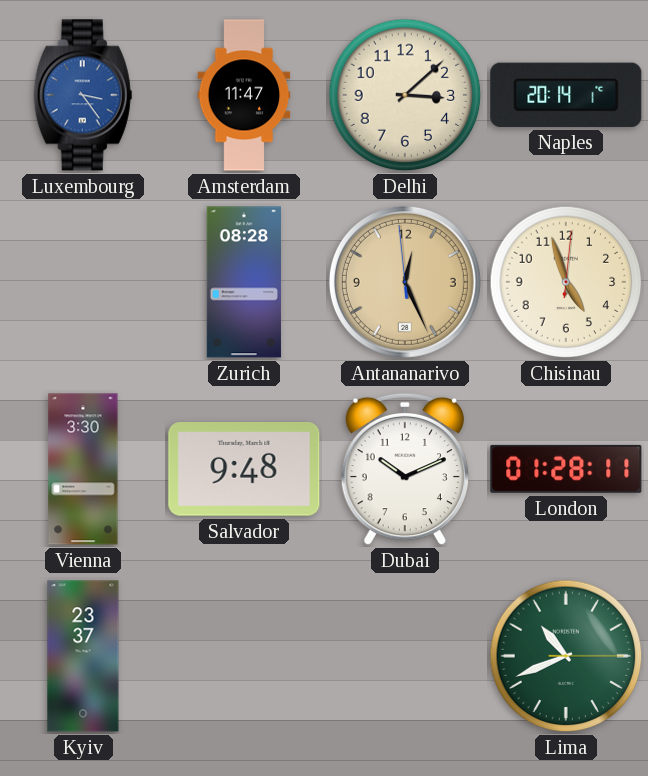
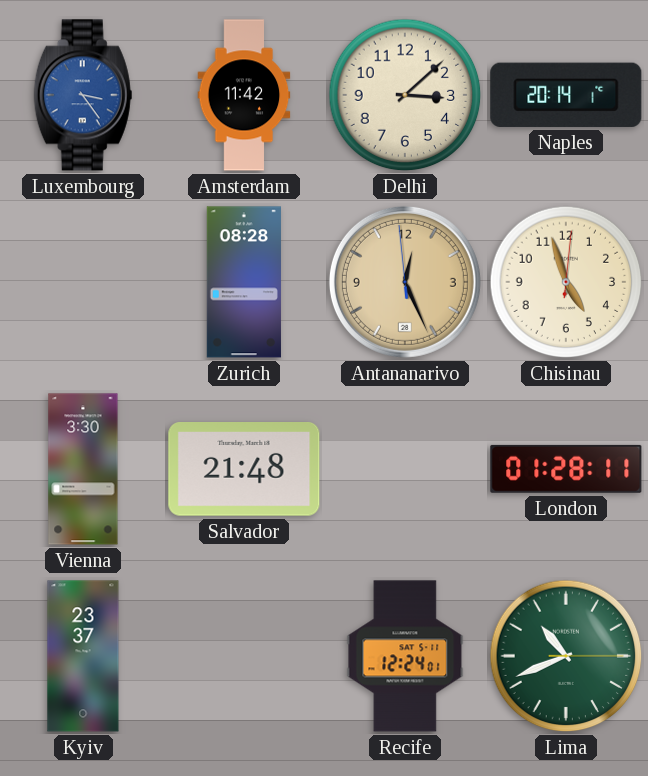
Amsterdam: 11:47 -> 11:42
Salvador: 9:48 -> 21:48
Dubai: 10:11 -> none
Recife: none -> 12:24
